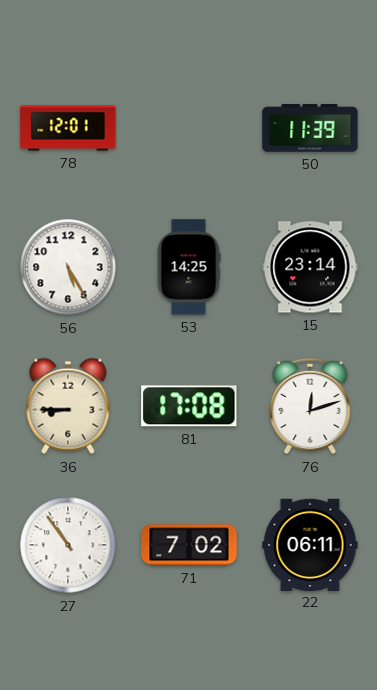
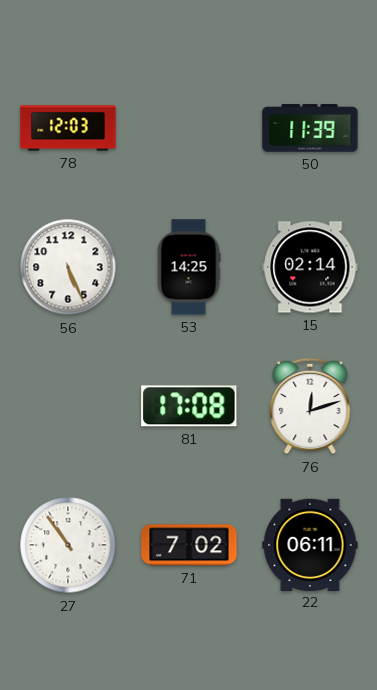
78: 12:01 -> 12:03
56: 5:25 -> 5:26
15: 23:14 -> 02:14
36: 8:45 -> none
